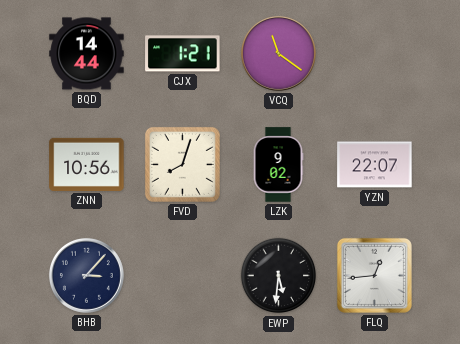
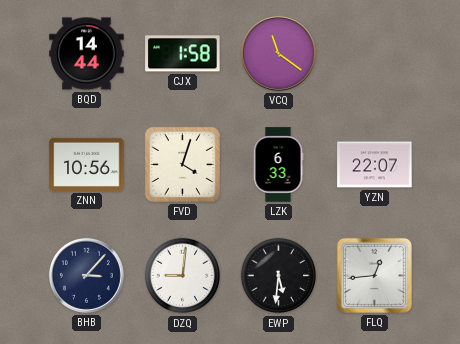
CJX: 1:21 -> 1:58
FVD: 8:03 -> 4:03
LZK: 9:02 -> 6:33
DZQ: none -> 9:01
